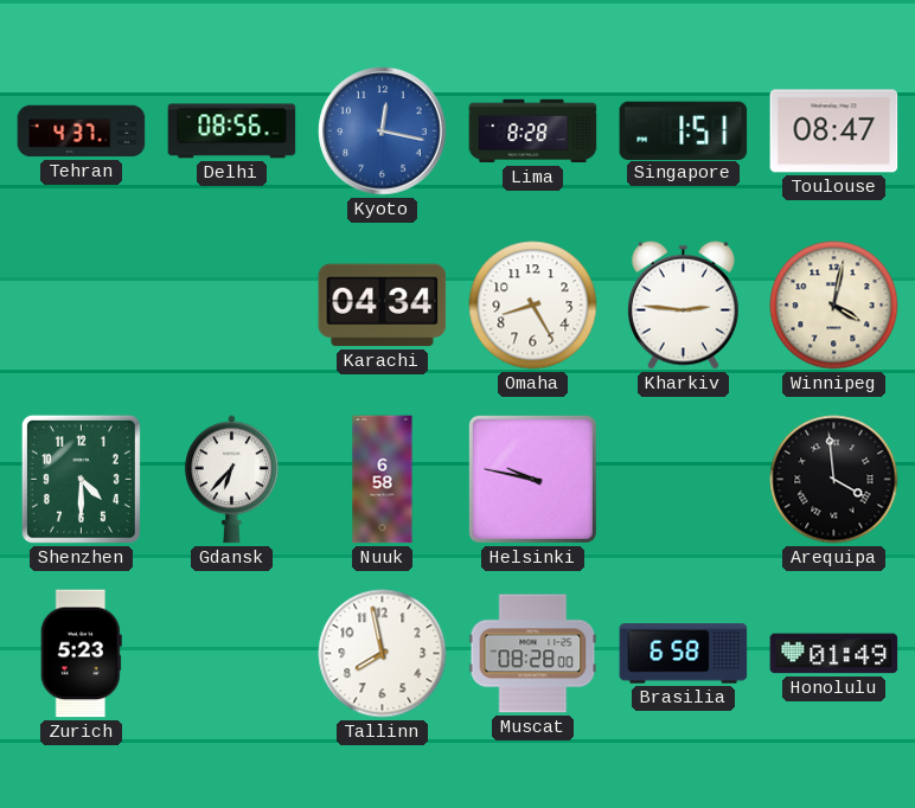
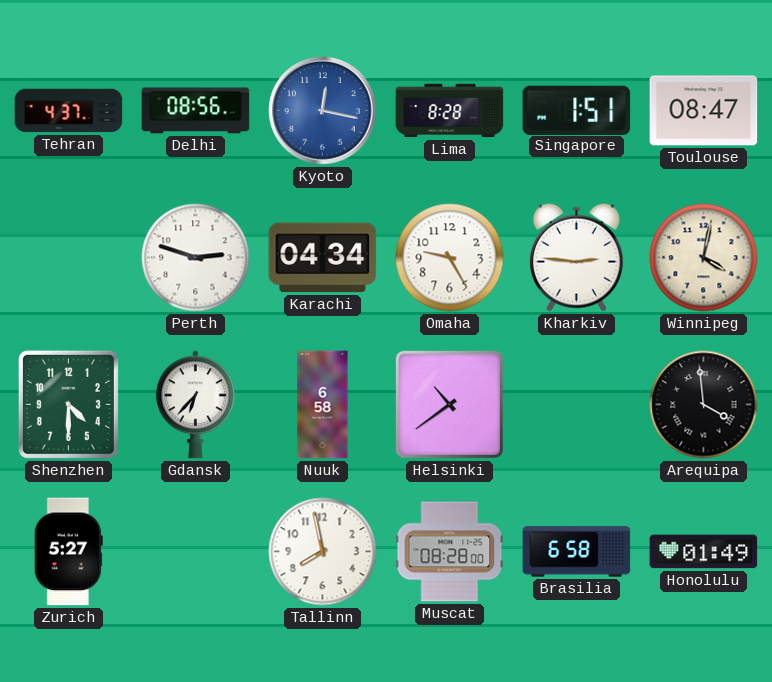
Perth: none -> 2:48
Omaha: 8:25 -> 9:25
Helsinki: 9:47 -> 10:39
Zurich: 5:23 -> 5:27
